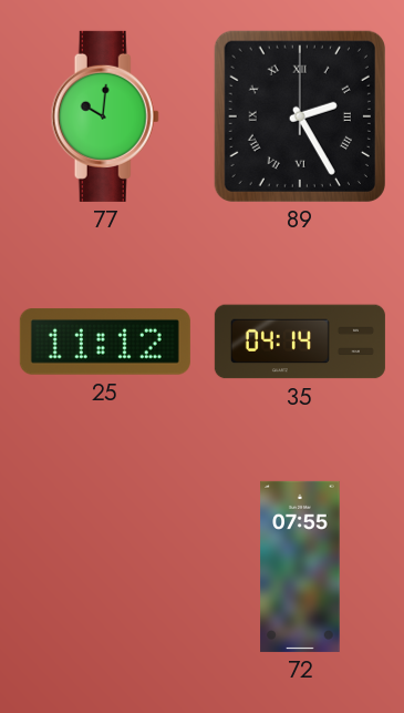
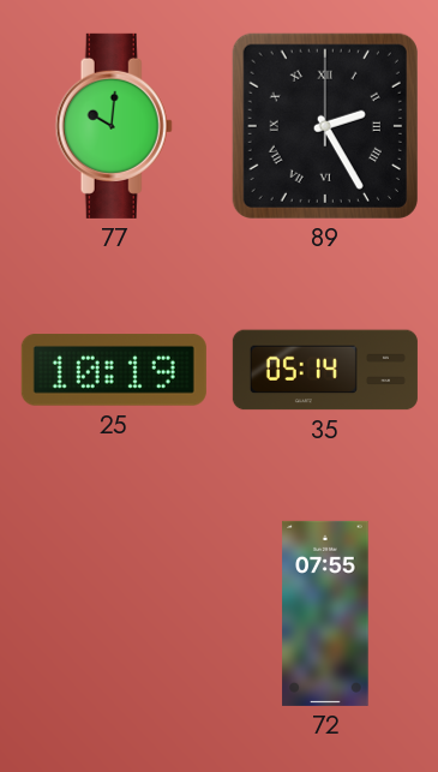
25: 11:12 -> 10:19
35: 04:14 -> 05:14
